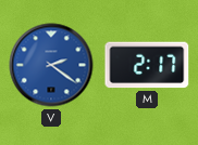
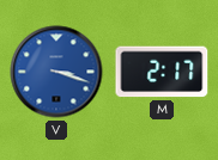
V: 2:21 -> 3:18
